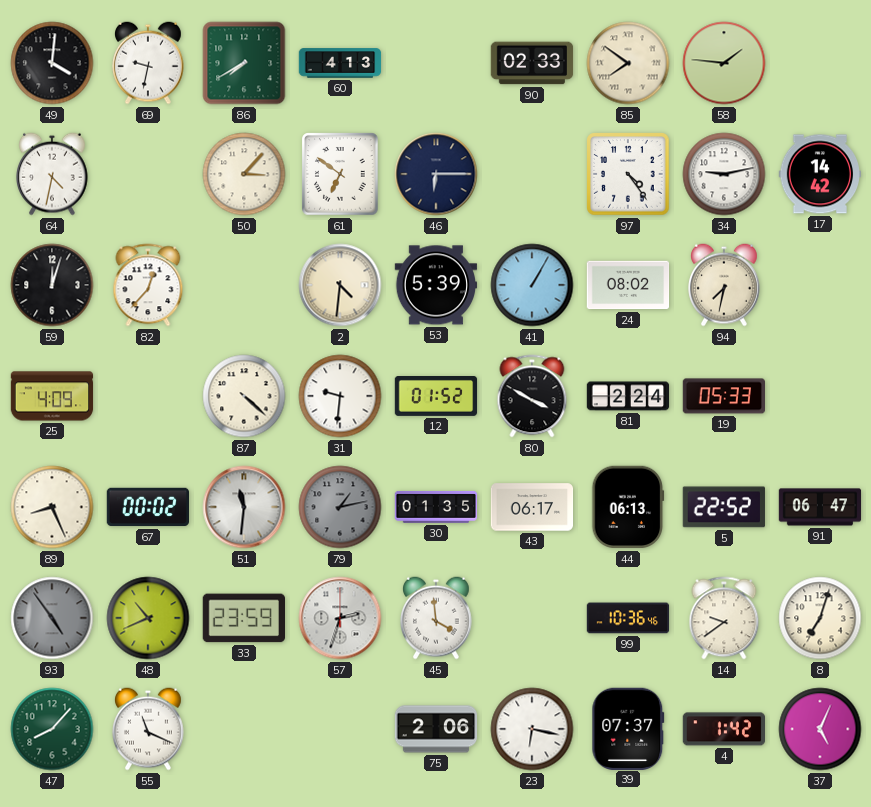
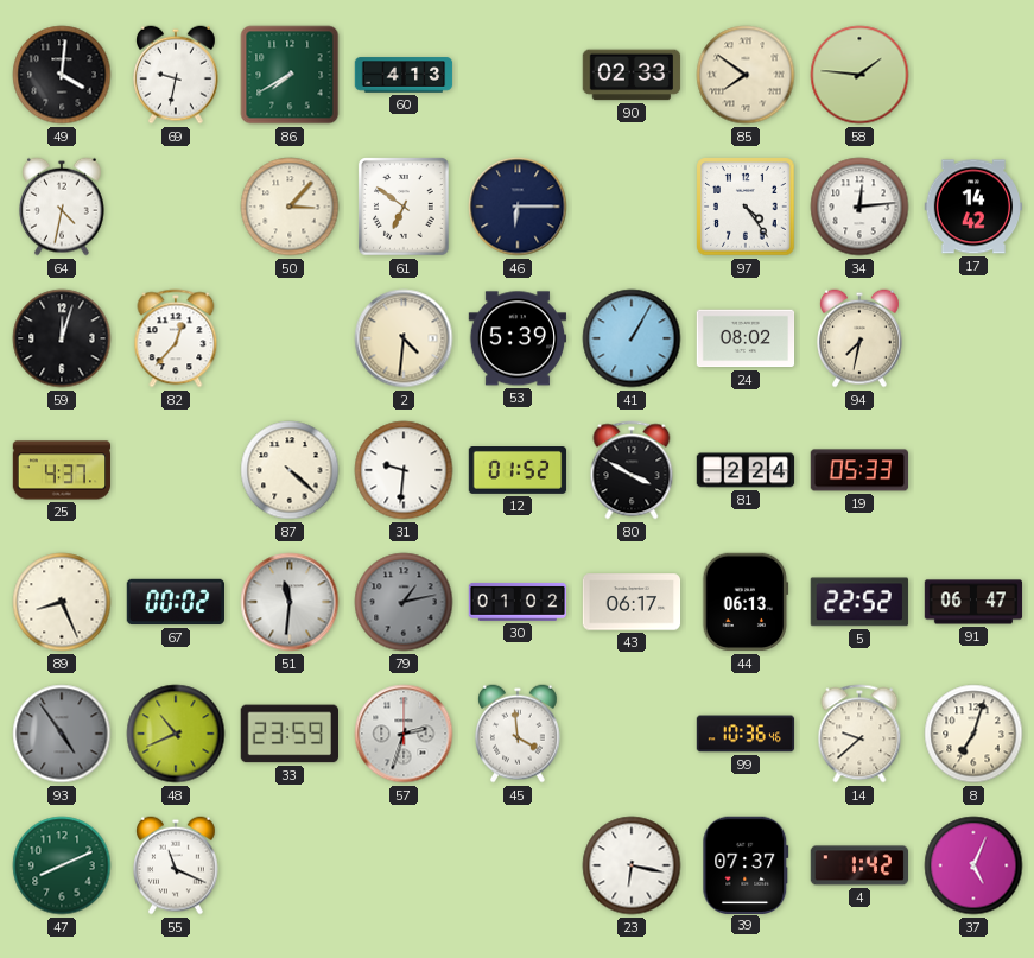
34: 9:13 -> 12:14
25: 4:09 -> 4:37
30: 01:35 -> 01:02
14: 9:39 -> 9:38
47: 8:07 -> 8:11
75: 2:06 -> none
